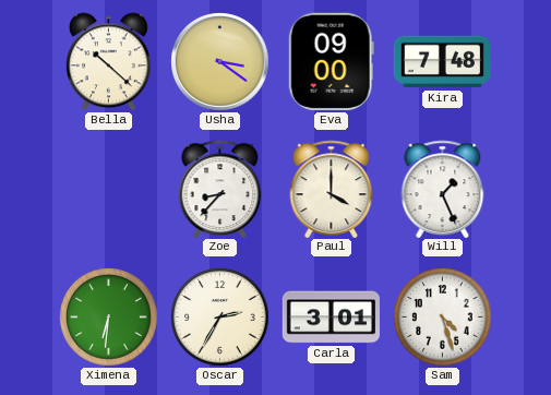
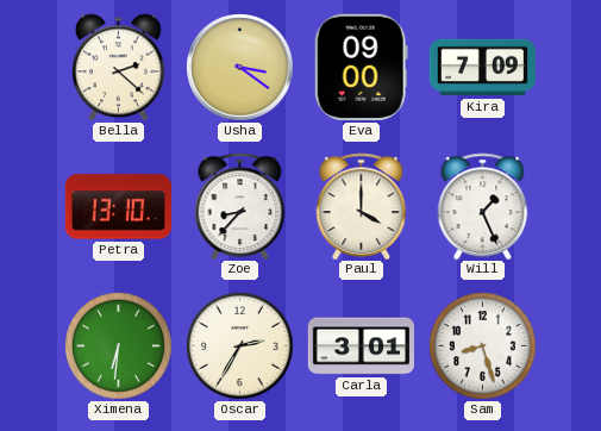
Bella: 10:22 -> 2:22
Kira: 7:48 -> 7:09
Petra: none -> 13:10
Sam: 4:27 -> 8:27
